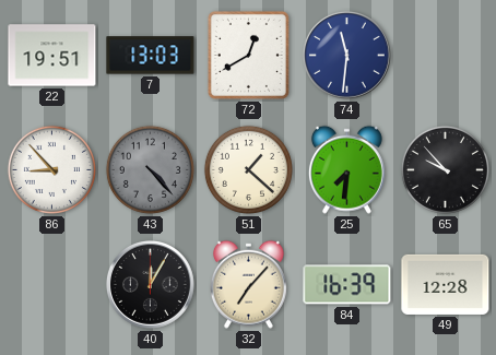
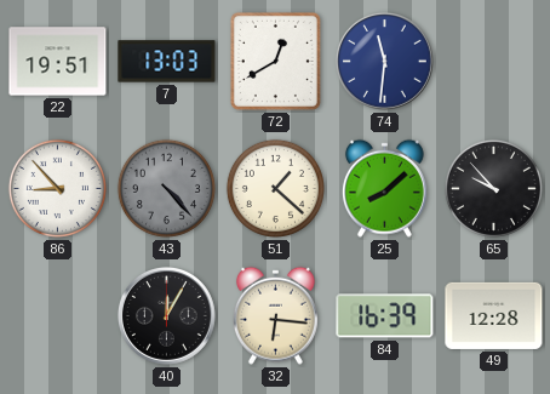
25: 7:31 -> 8:08
32: 7:07 -> 6:16
